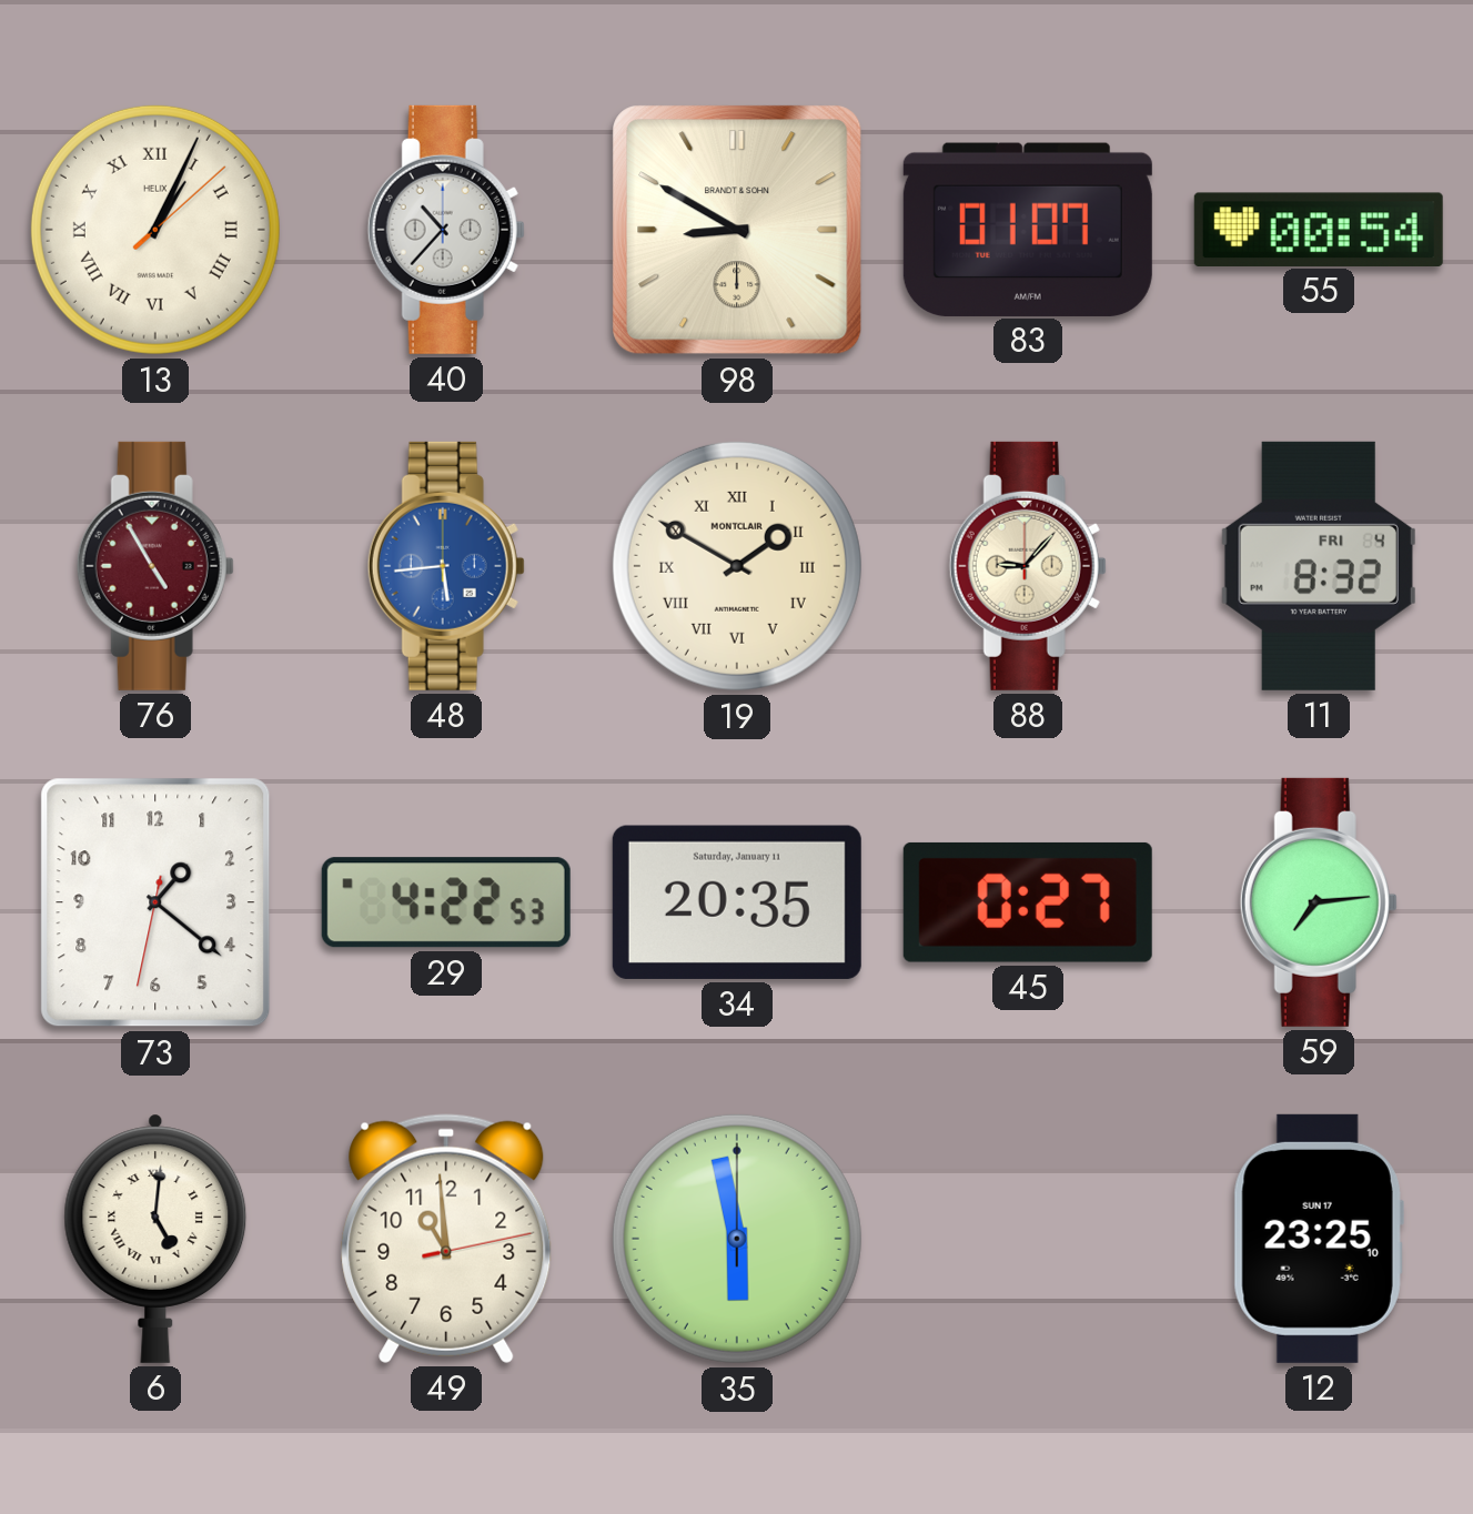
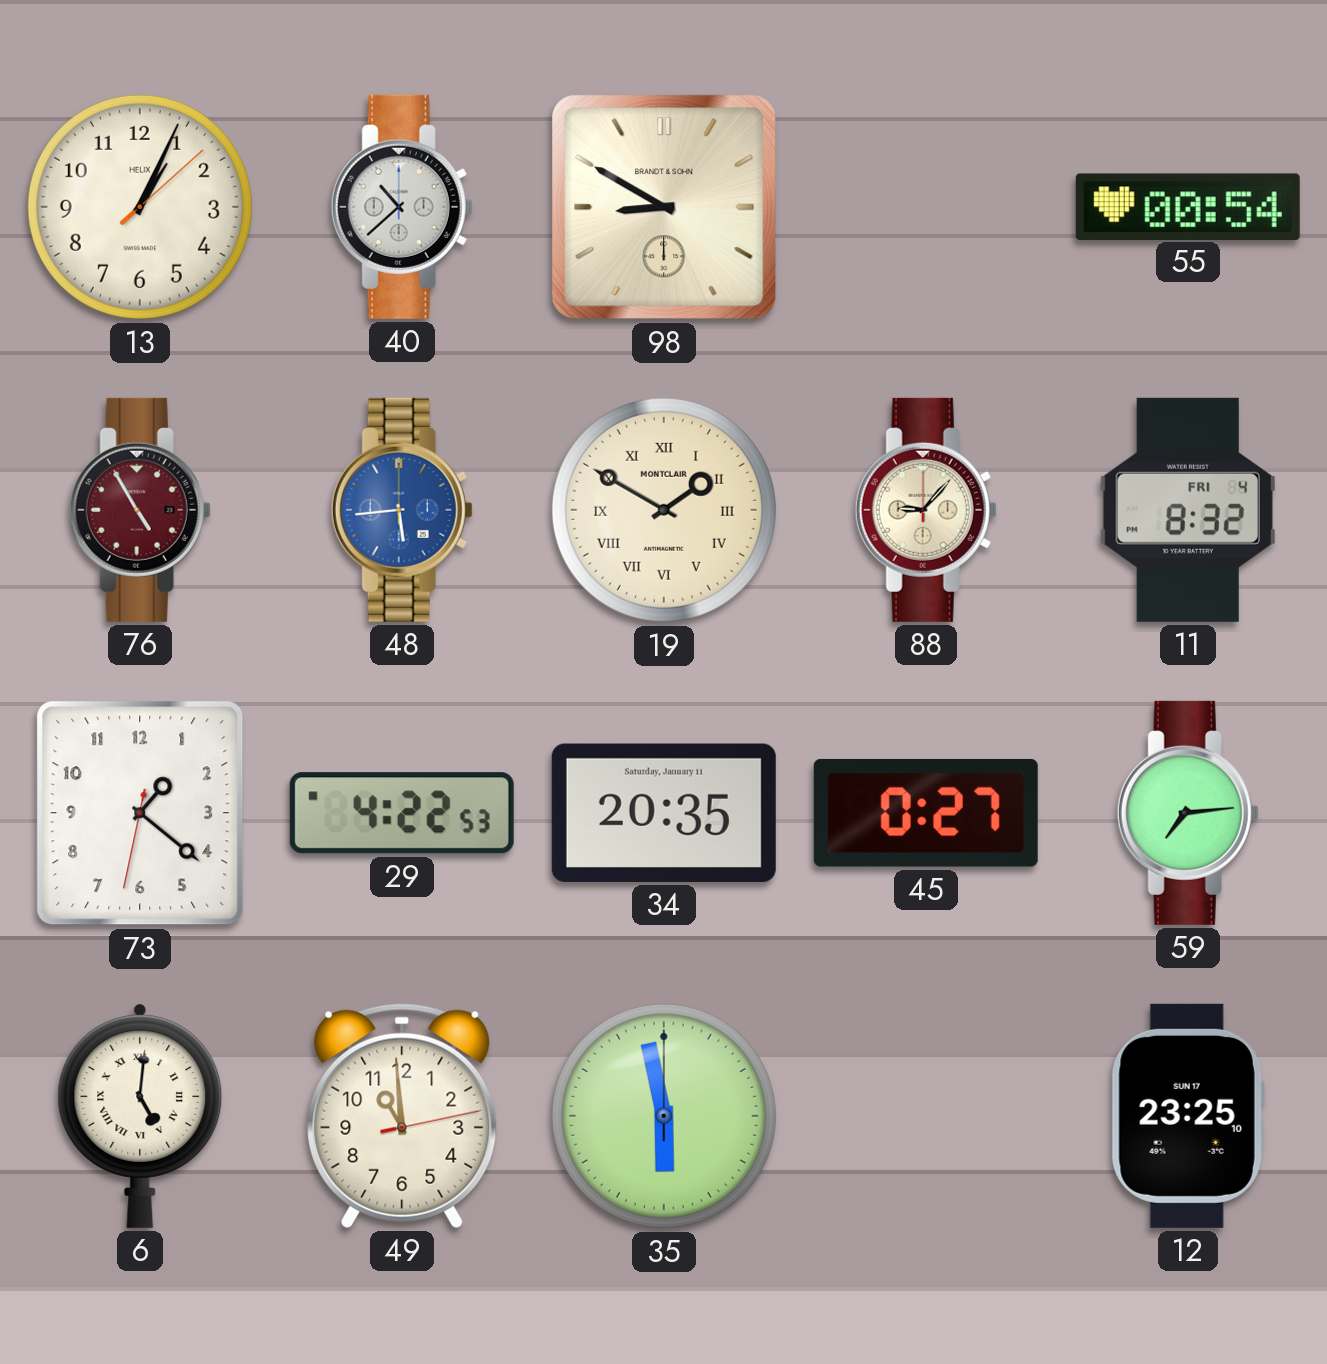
13 numerals: Roman -> Arabic
40: 10:37 -> 10:38
83: 01:07 -> none
